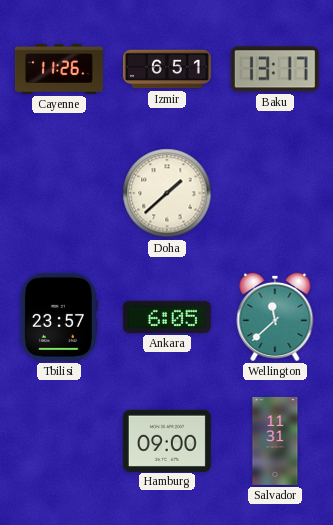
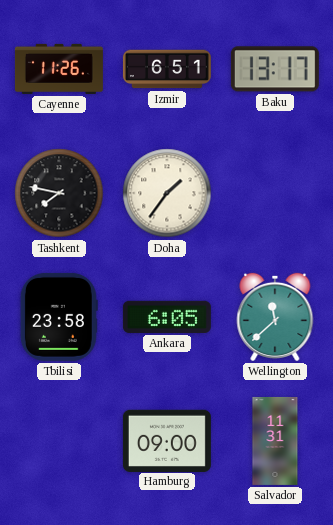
Tashkent: none -> 7:47
Doha: 1:38 -> 1:36
Tbilisi: 23:57 -> 23:58
